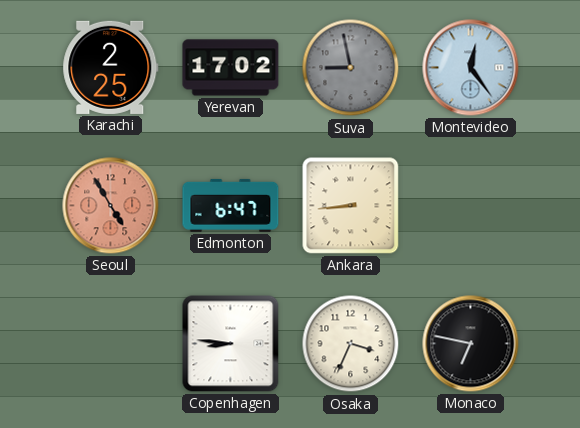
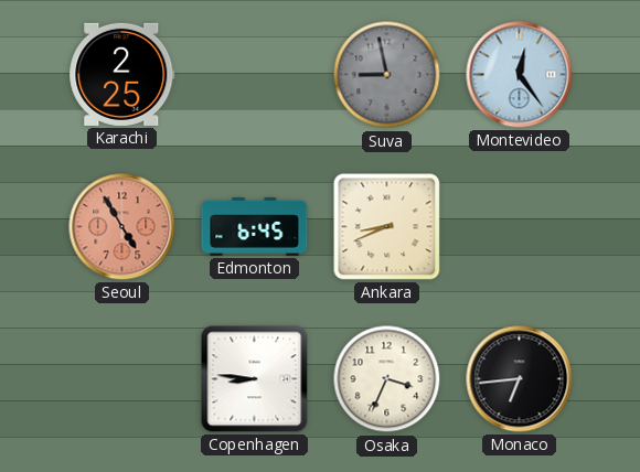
Yerevan: 17:02 -> none
Edmonton: 6:47 -> 6:45
Ankara: 8:44 -> 8:41
Monaco: 6:47 -> 6:44
